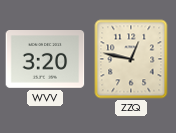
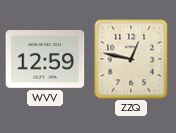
WVV: 3:20 -> 12:59
